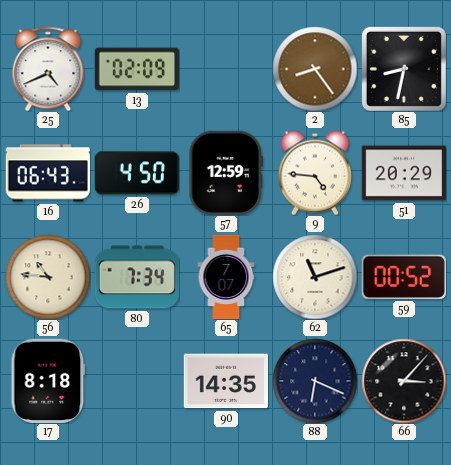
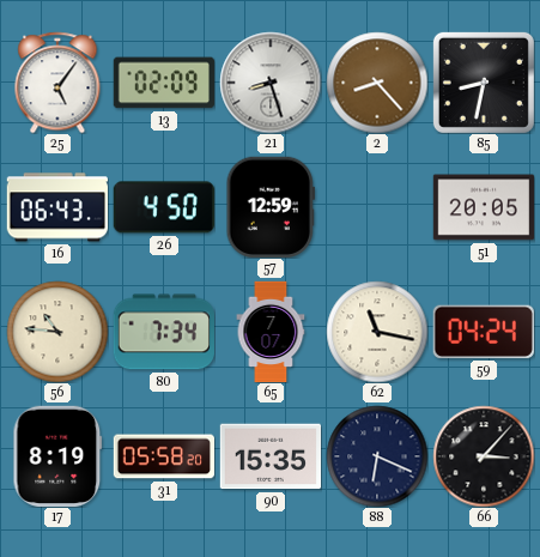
25: 4:41 -> 5:06
21: none -> 8:27
2: 8:24 -> 8:23
9: 4:46 -> none
51: 20:29 -> 20:05
62: 11:12 -> 11:17
59: 00:52 -> 04:24
17: 8:18 -> 8:19
31: none -> 05:58
90: 14:35 -> 15:35
